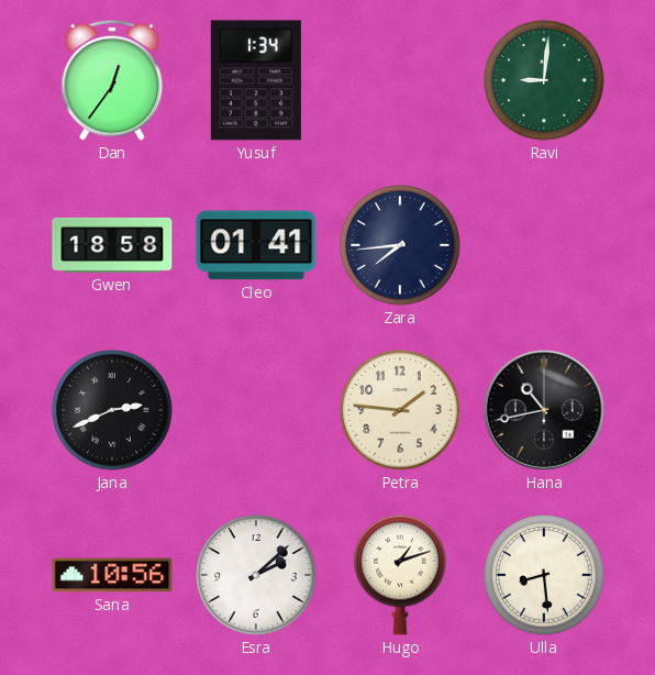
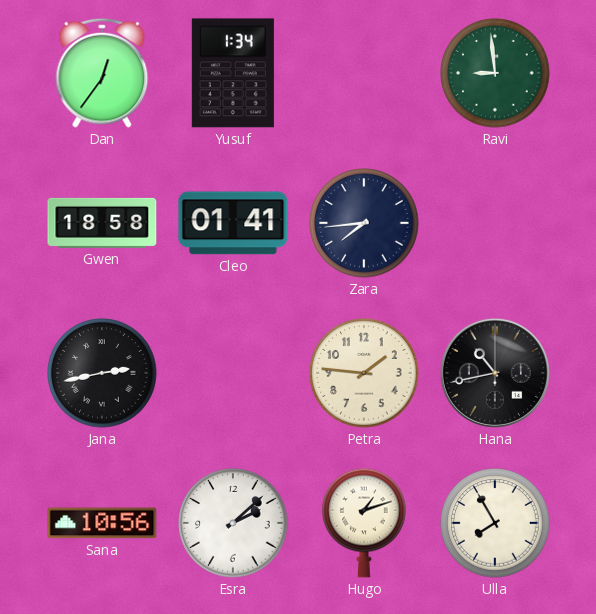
Ravi: 9:01 -> 8:59
Jana: 2:41 -> 2:43
Ulla: 8:29 -> 7:55
